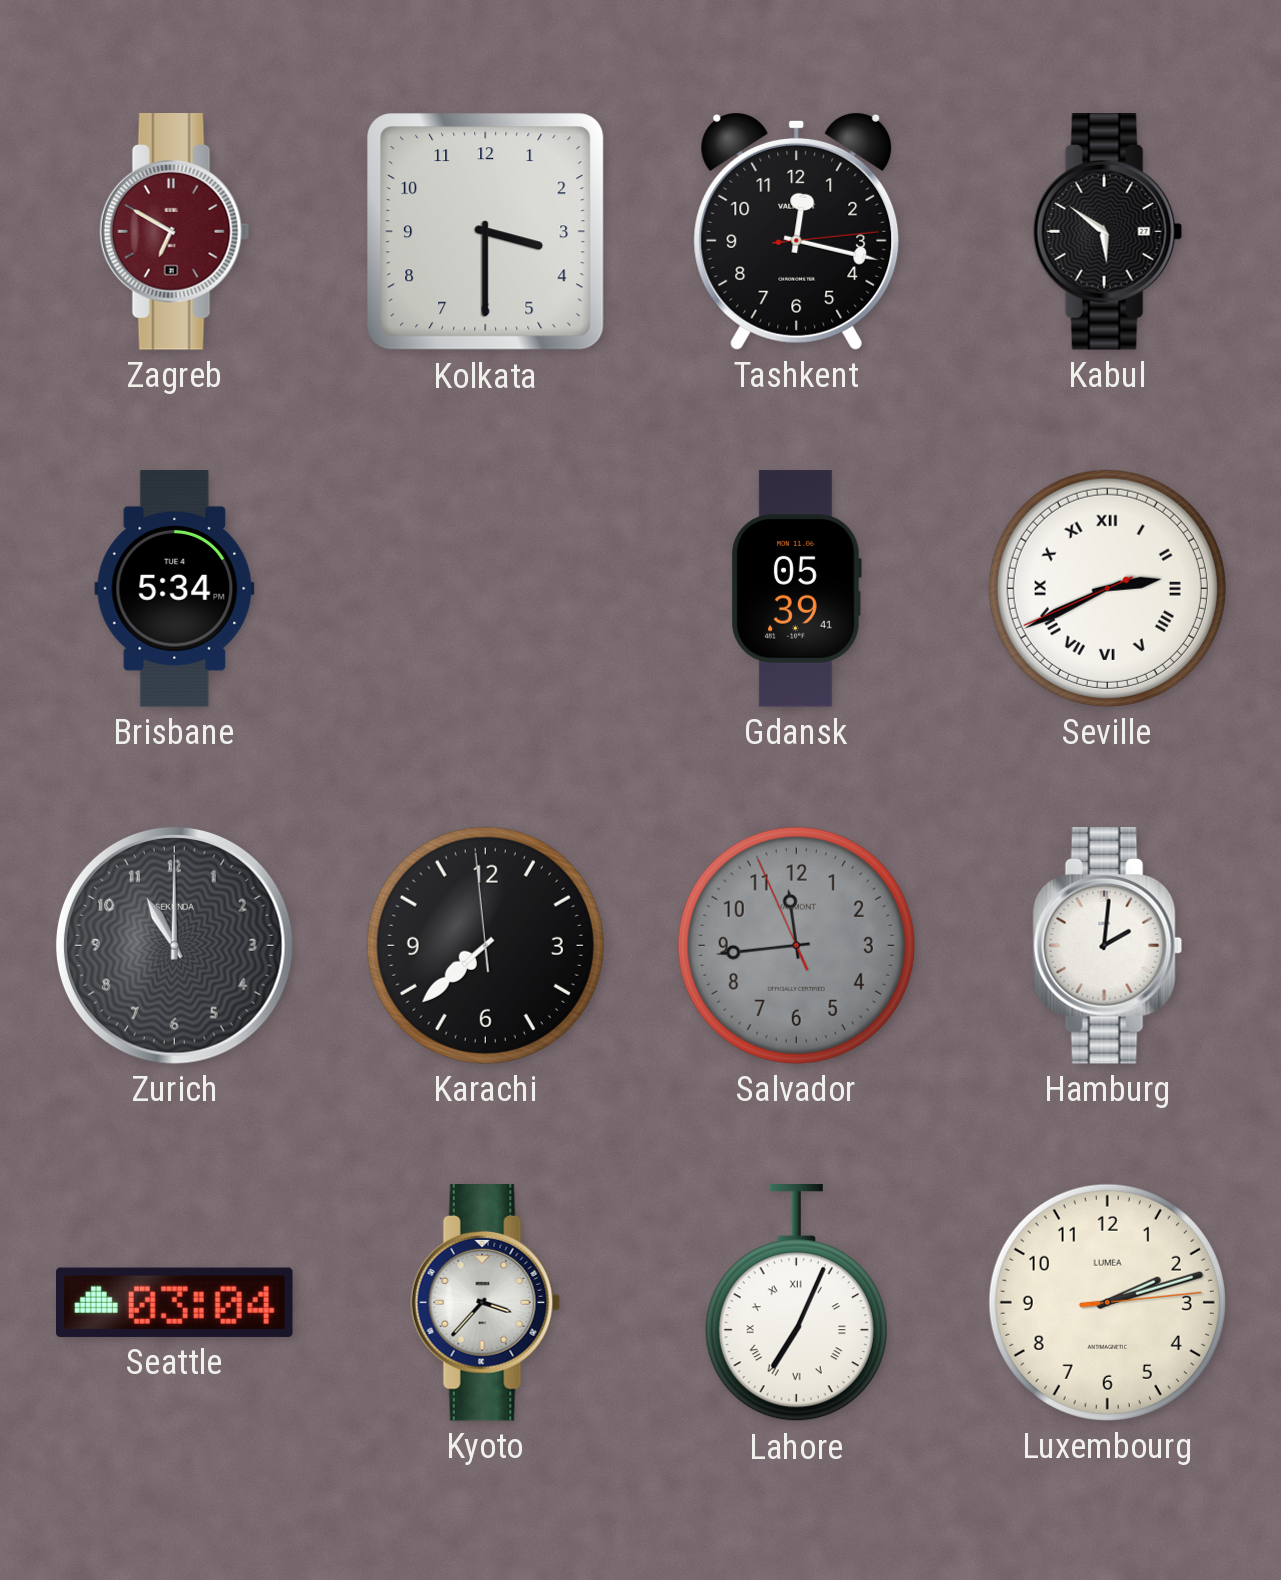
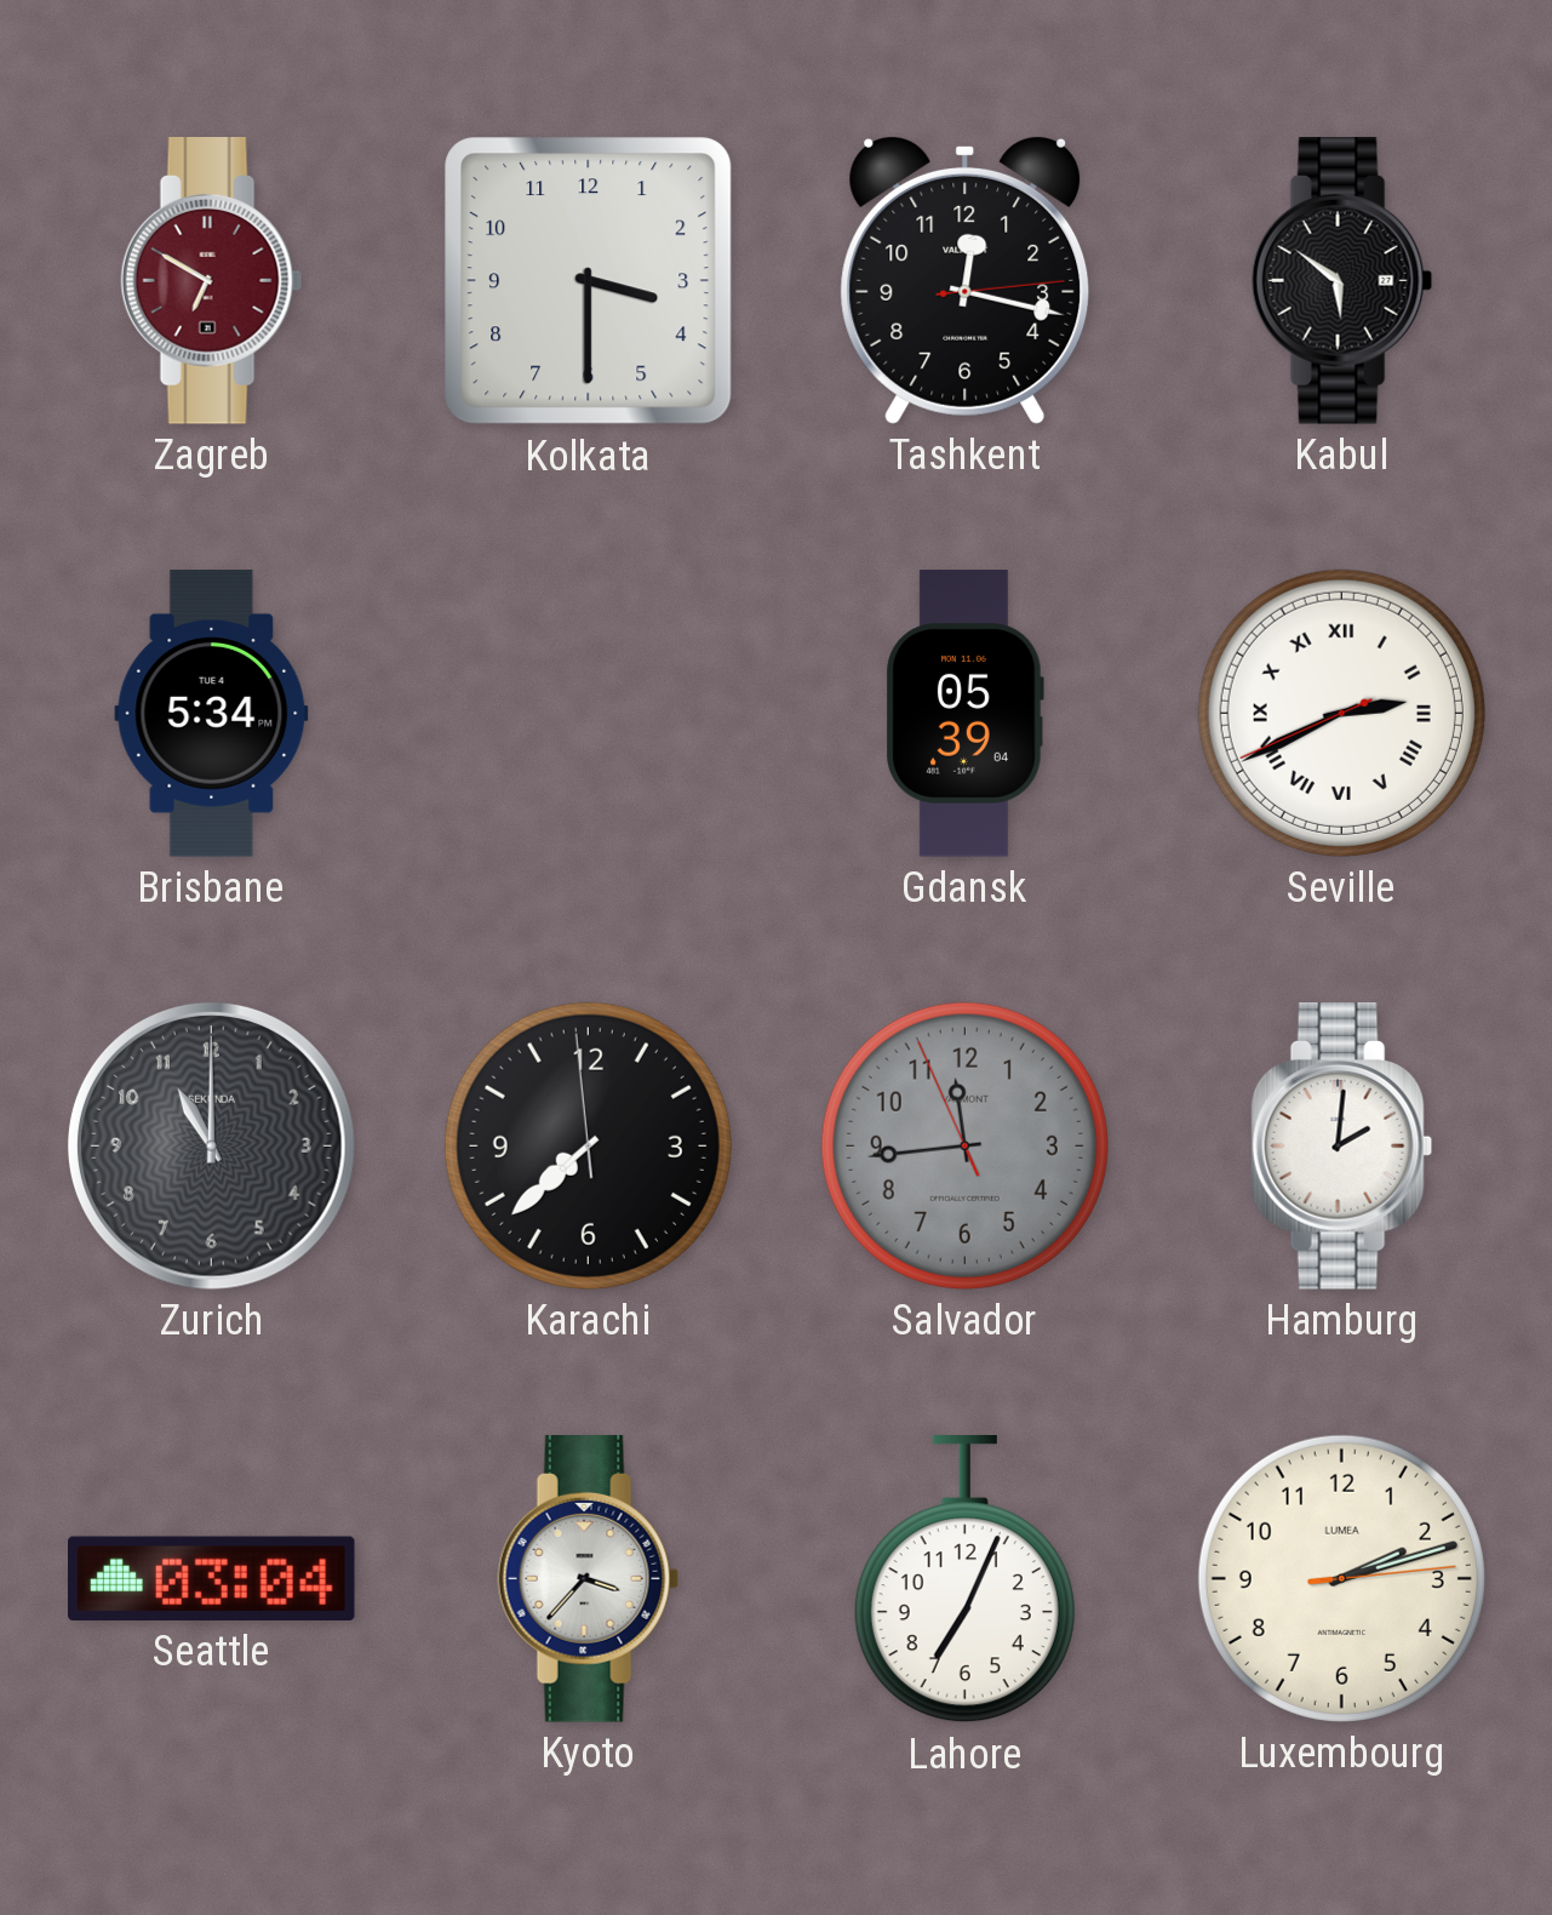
Gdansk: 05:39:41 -> 05:39:04
Lahore numerals: Roman -> Arabic
